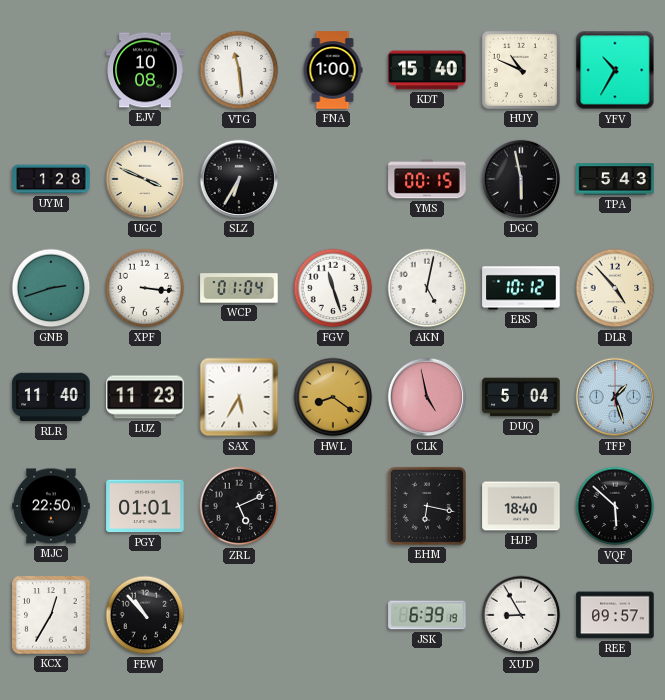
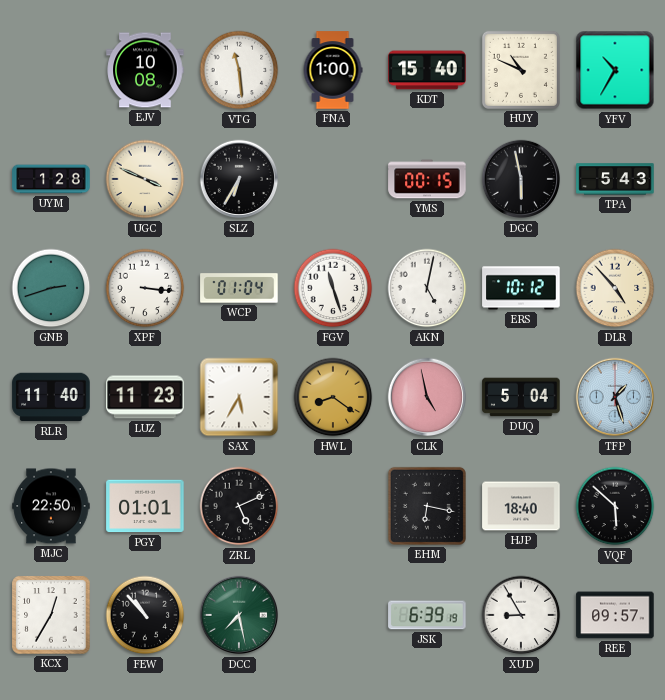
DCC: none -> 7:28
